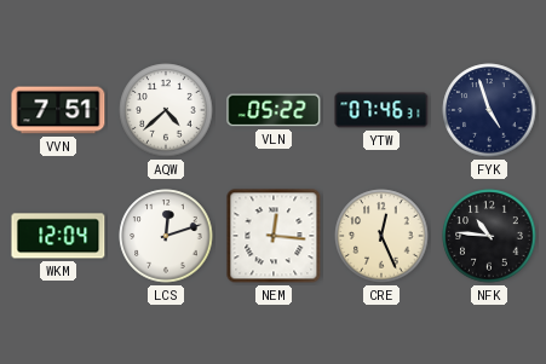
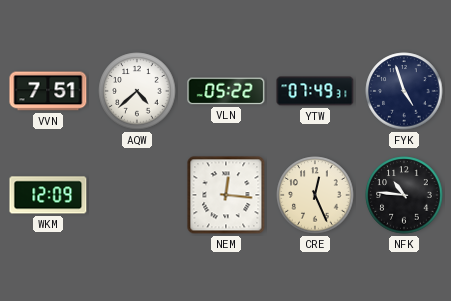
YTW: 07:46 -> 07:49
WKM: 12:04 -> 12:09
LCS: 12:12 -> none
